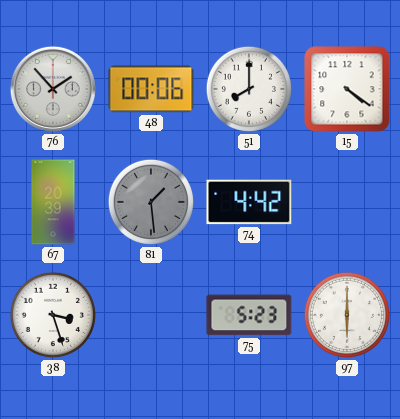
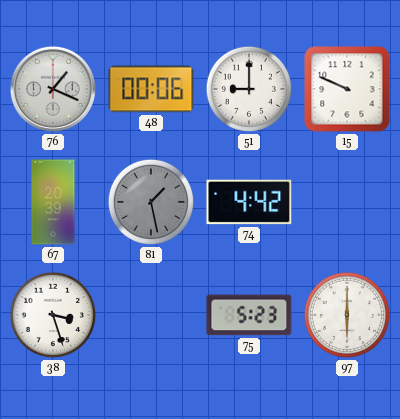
76: 1:53 -> 1:19
51: 8:00 -> 9:00
15: 4:21 -> 9:49
81: 1:29 -> 1:28
